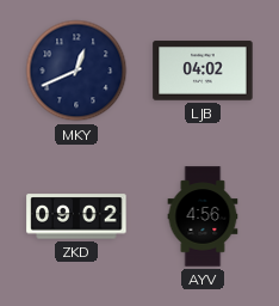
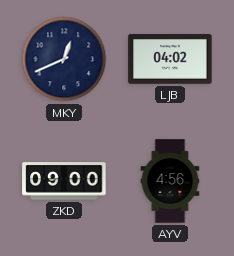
ZKD: 09:02 -> 09:00
